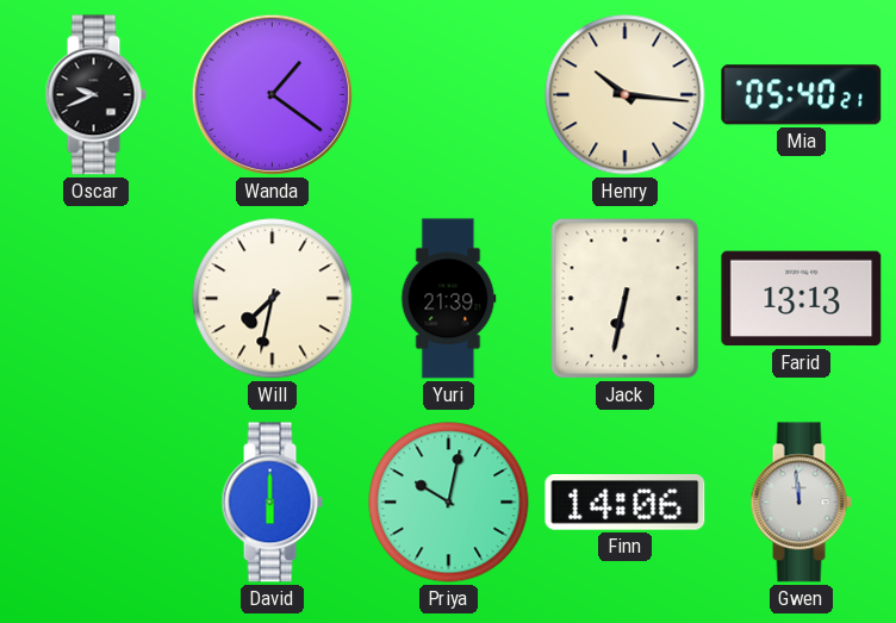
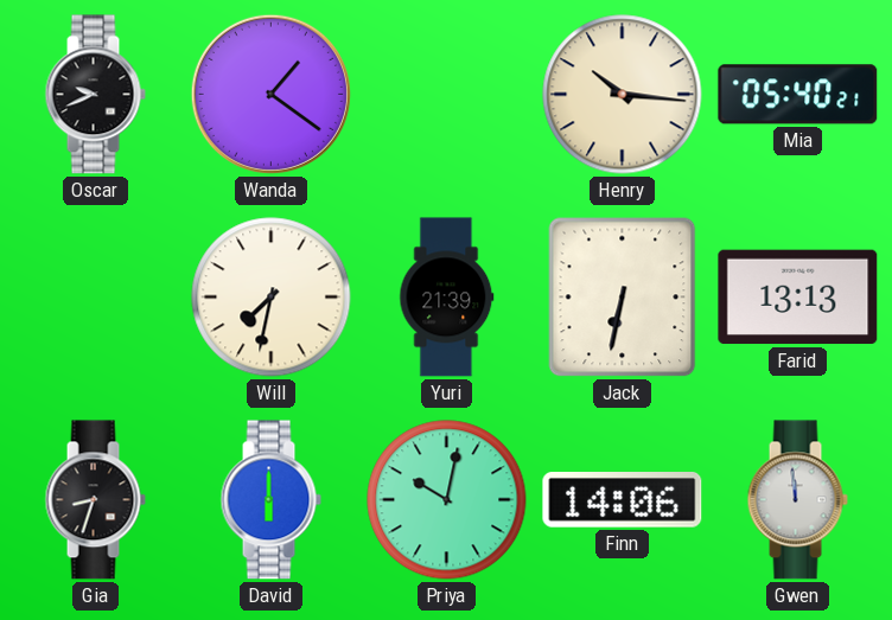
Gia: none -> 8:33
